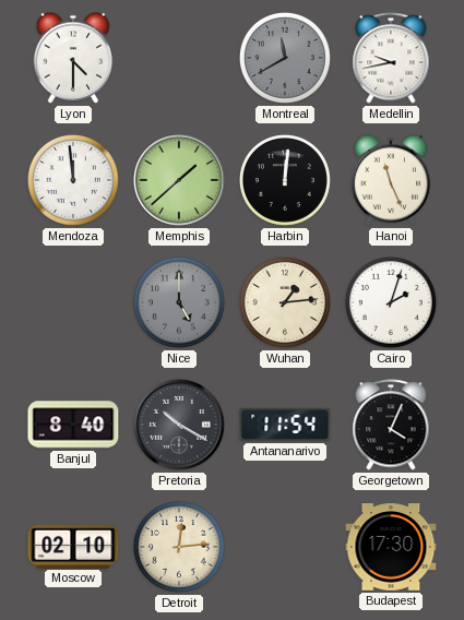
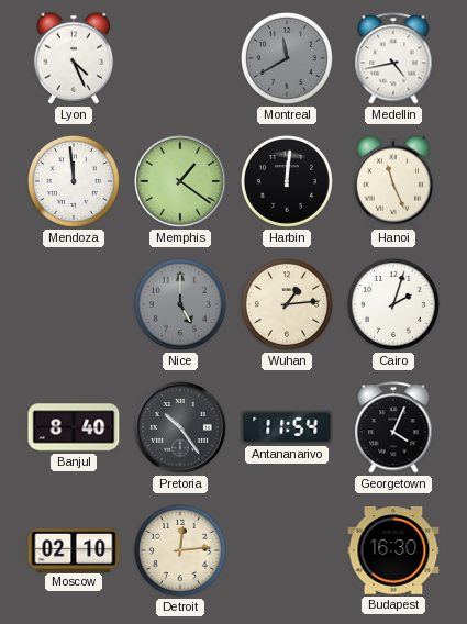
Lyon: 4:30 -> 4:26
Medellin: 9:43 -> 4:43
Memphis: 1:38 -> 1:21
Pretoria: 10:20 -> 10:24
Budapest: 17:30 -> 16:30
